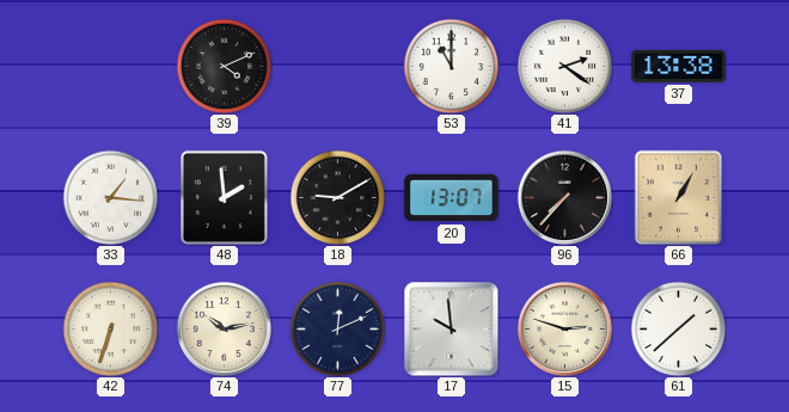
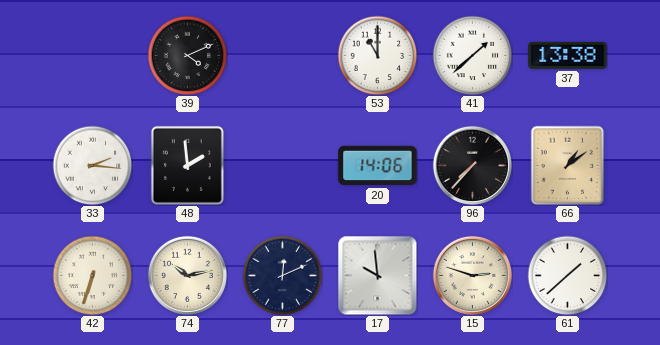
41: 2:21 -> 1:38
33: 1:16 -> 2:16
18: 9:10 -> none
20: 13:07 -> 14:06
66: 1:05 -> 1:09
